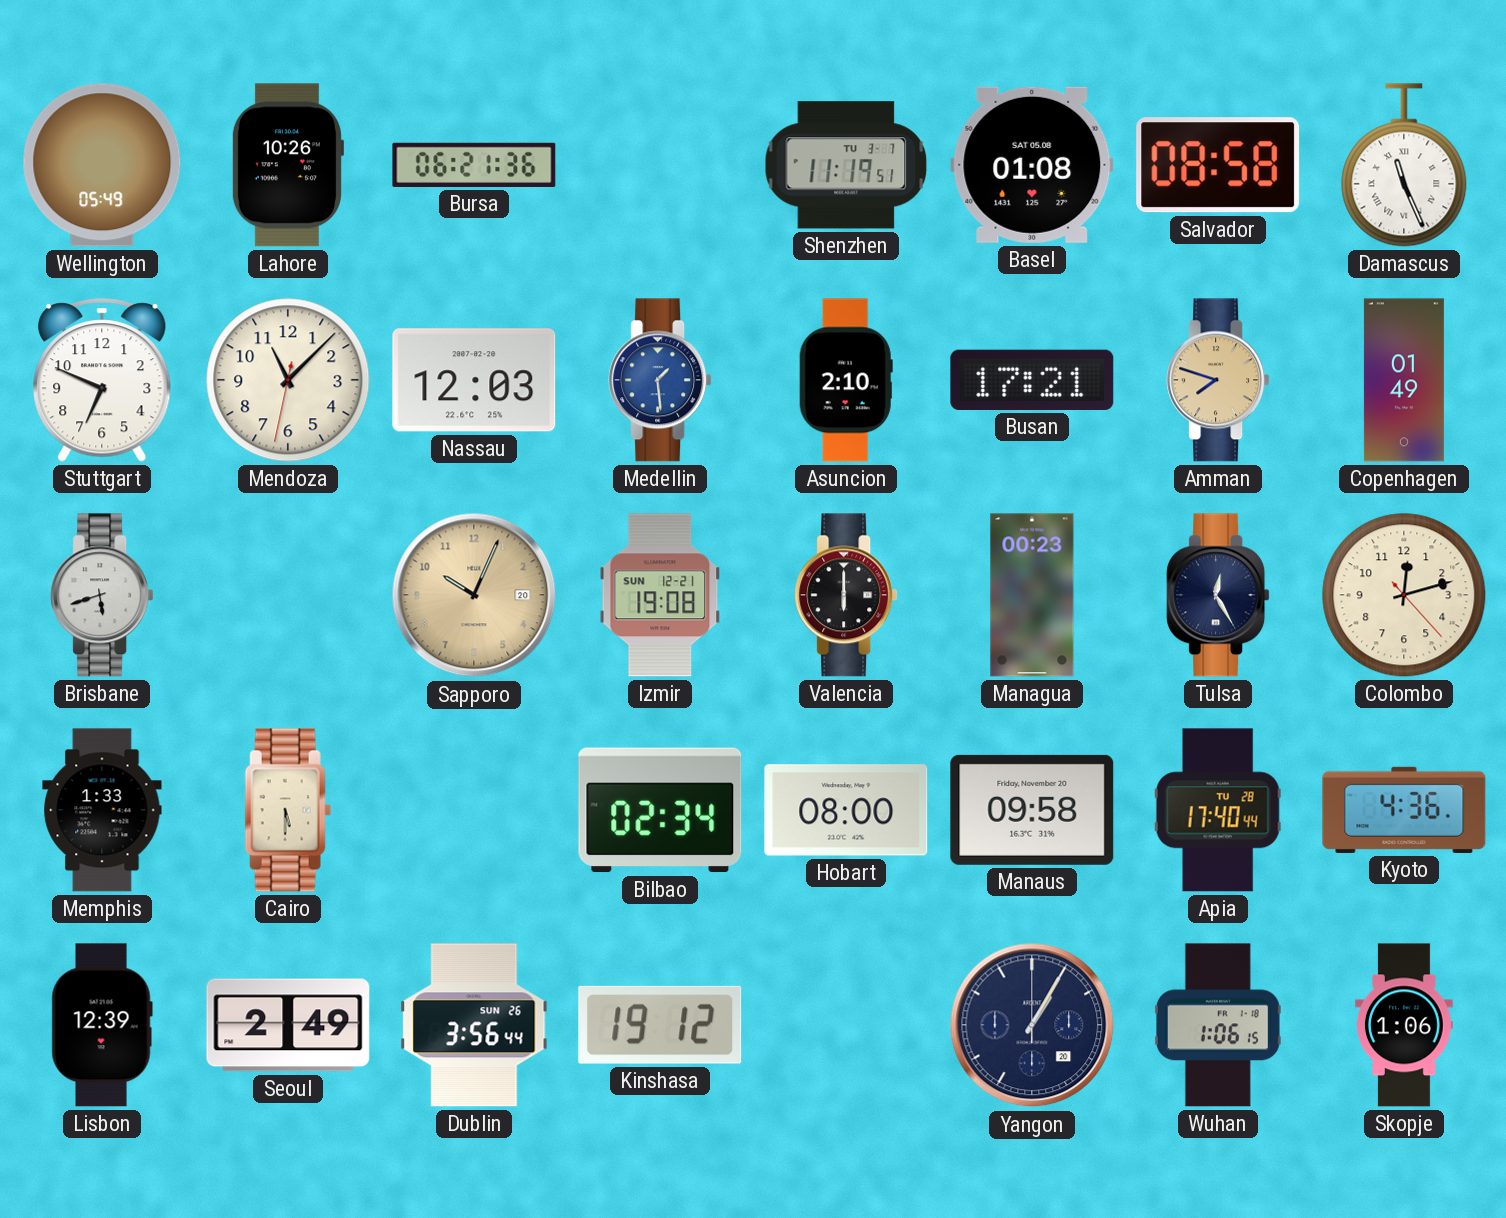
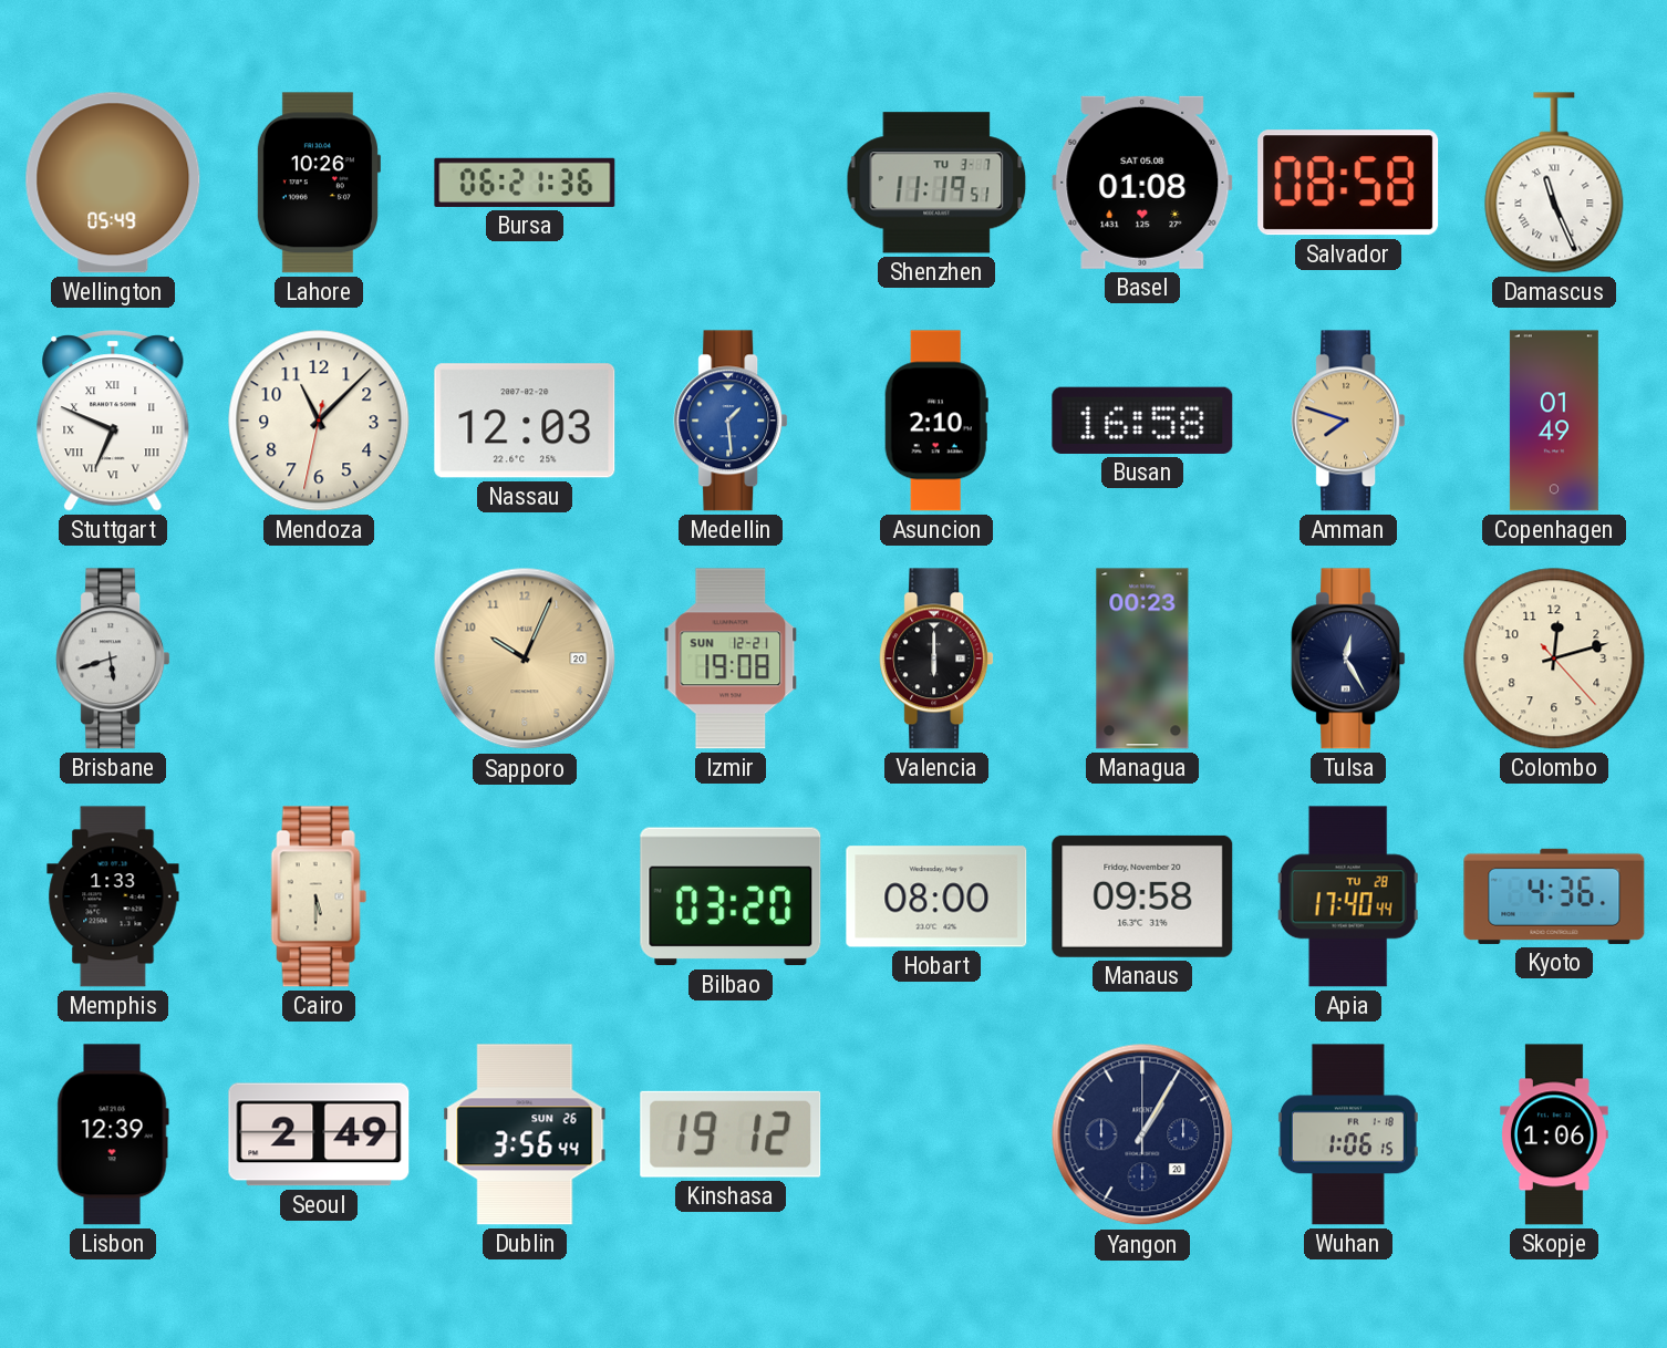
Stuttgart numerals: Arabic -> Roman
Busan: 17:21 -> 16:58
Bilbao: 02:34 -> 03:20
